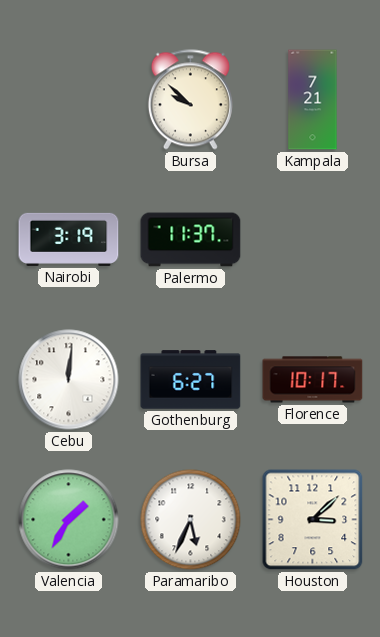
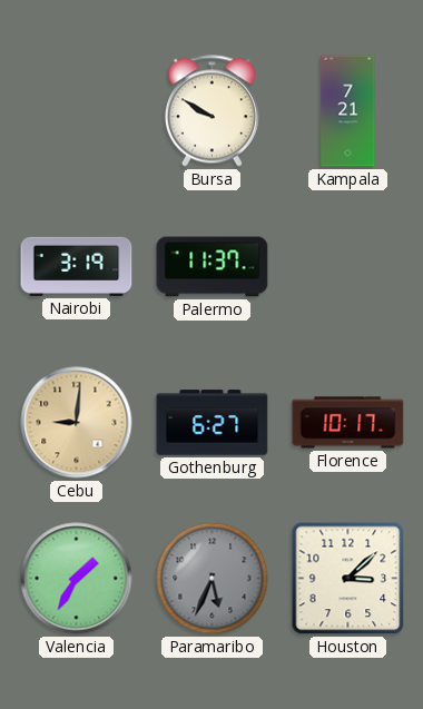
Bursa: 9:52 -> 9:50
Cebu: 12:01 -> 9:01
Cebu dial: white -> champagne
Paramaribo dial: white -> grey
